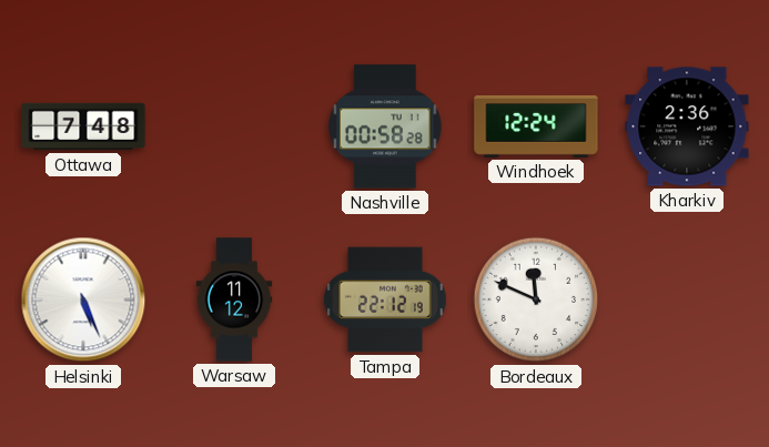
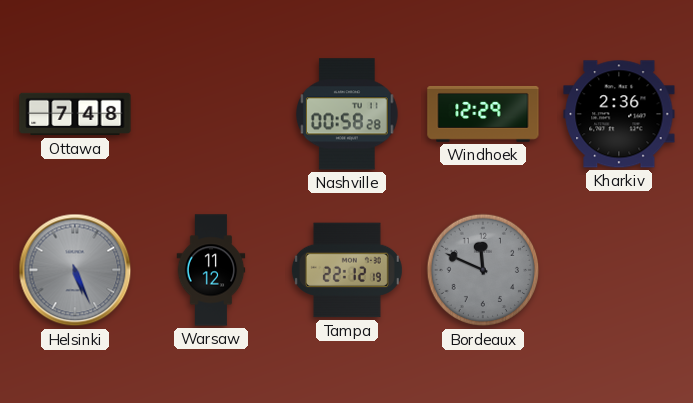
Windhoek: 12:24 -> 12:29
Helsinki dial: white -> grey
Bordeaux dial: white -> grey
